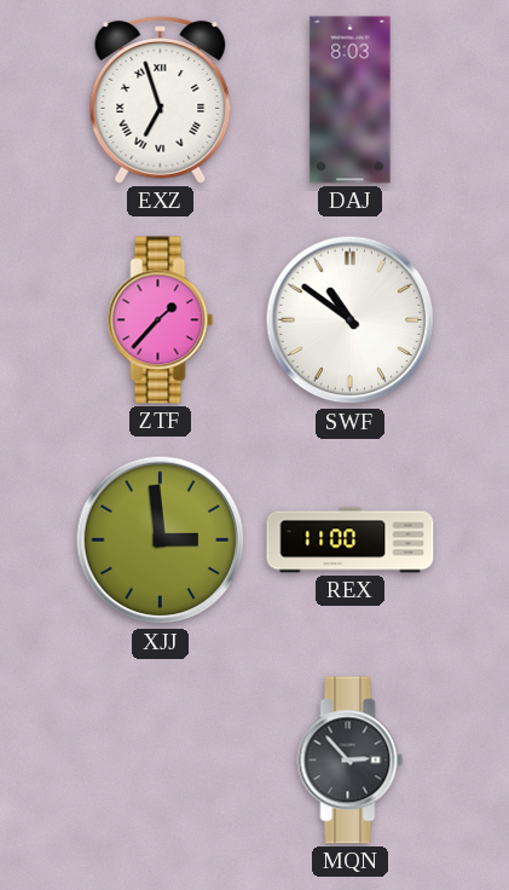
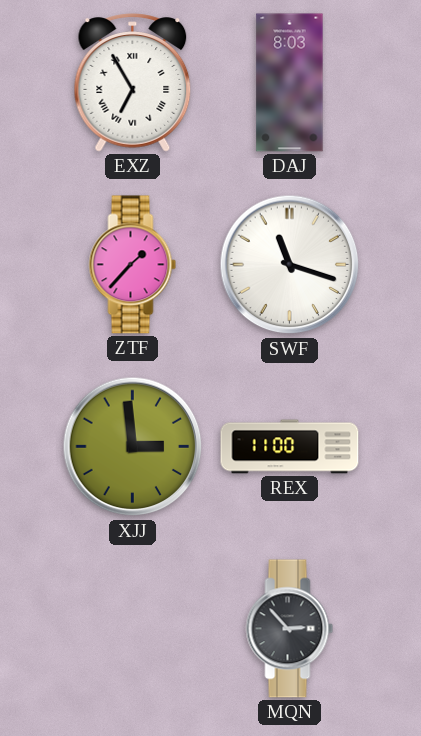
EXZ: 6:57 -> 6:55
SWF: 10:51 -> 11:18
